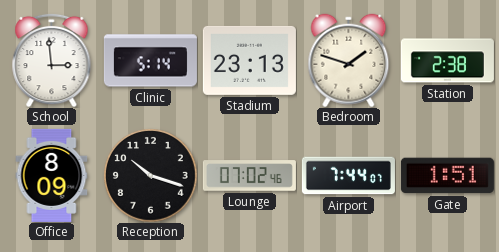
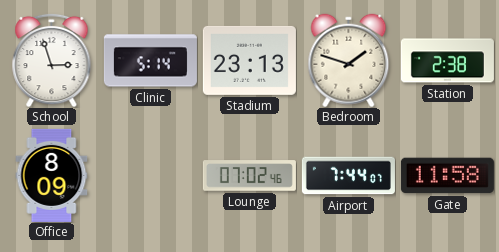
School: 2:59 -> 2:57
Reception: 10:18 -> none
Gate: 1:51 -> 11:58
